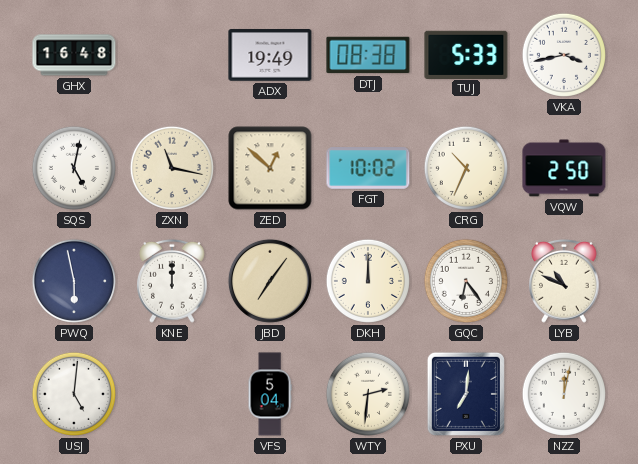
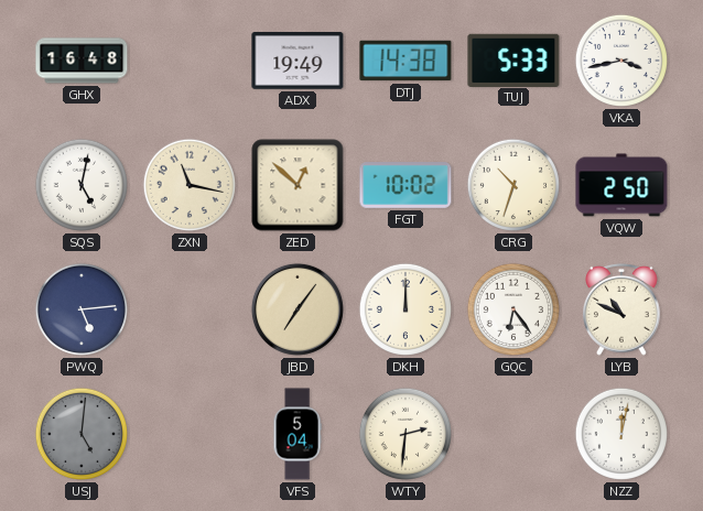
DTJ: 08:38 -> 14:38
CRG: 10:34 -> 10:33
PWQ: 5:58 -> 5:14
KNE: 12:00 -> none
USJ dial: white -> grey
PXU: 7:01 -> none
